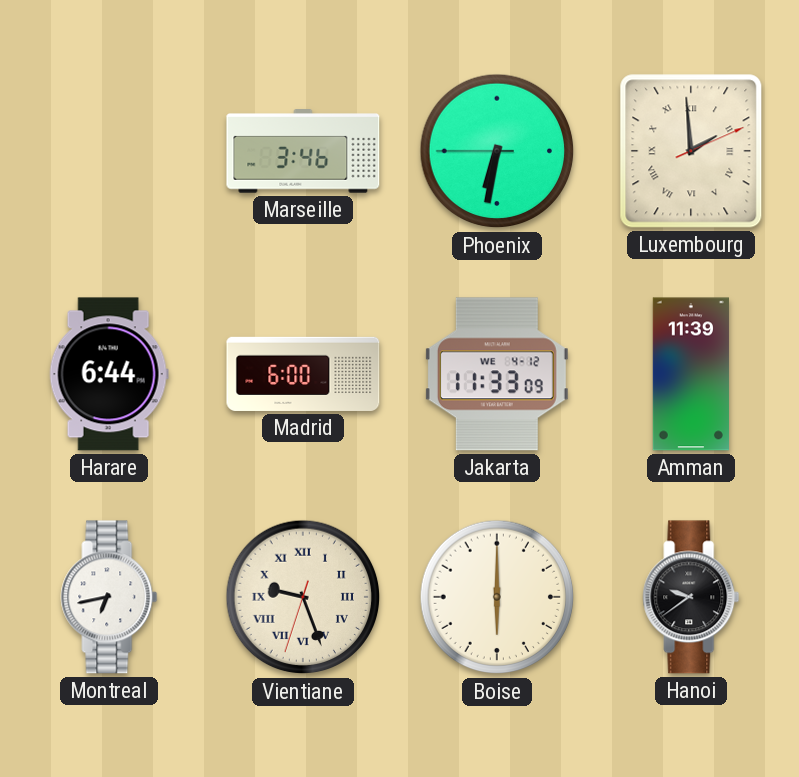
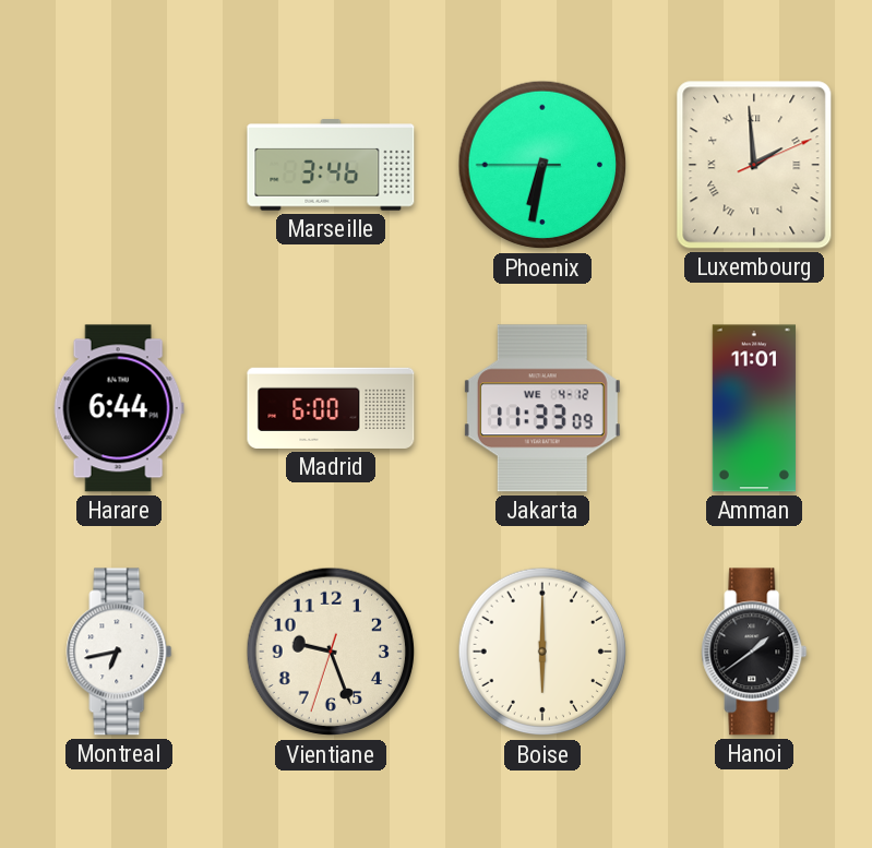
Amman: 11:39 -> 11:01
Vientiane numerals: Roman -> Arabic
Hanoi: 9:39 -> 1:39
